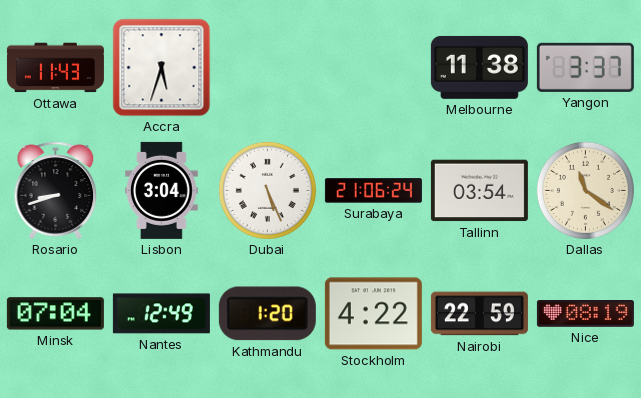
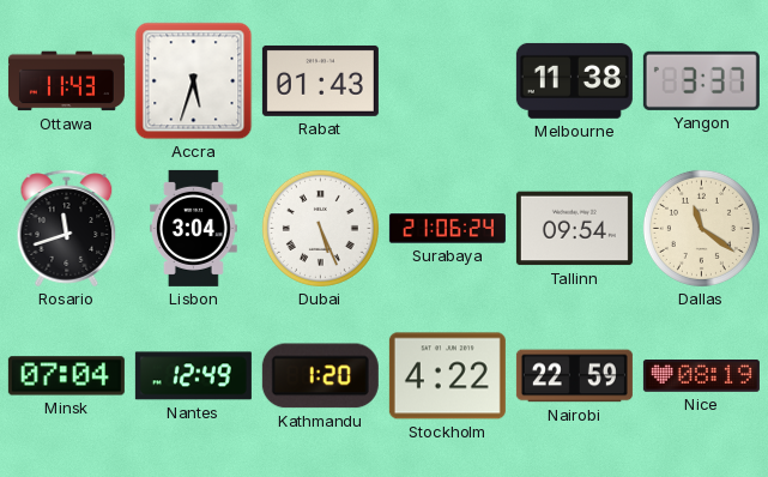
Rabat: none -> 01:43
Rosario: 8:42 -> 11:42
Tallinn: 03:54 -> 09:54
